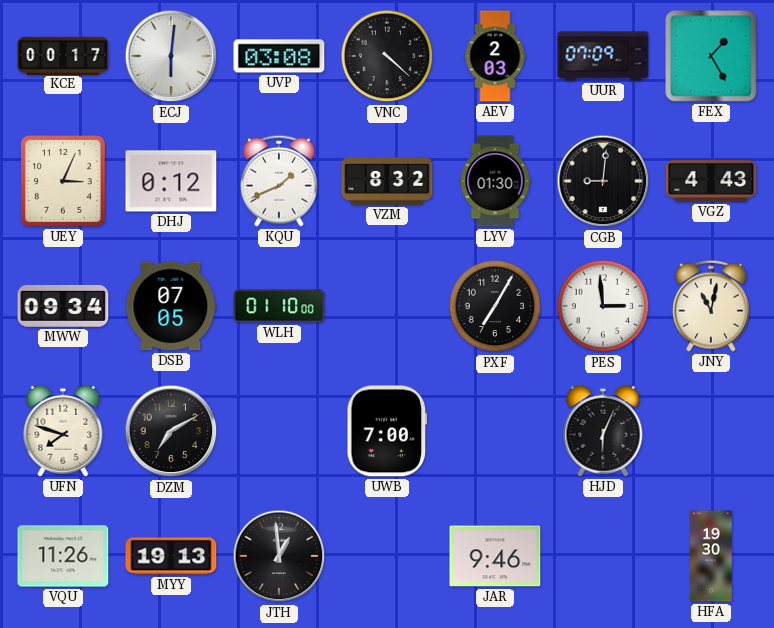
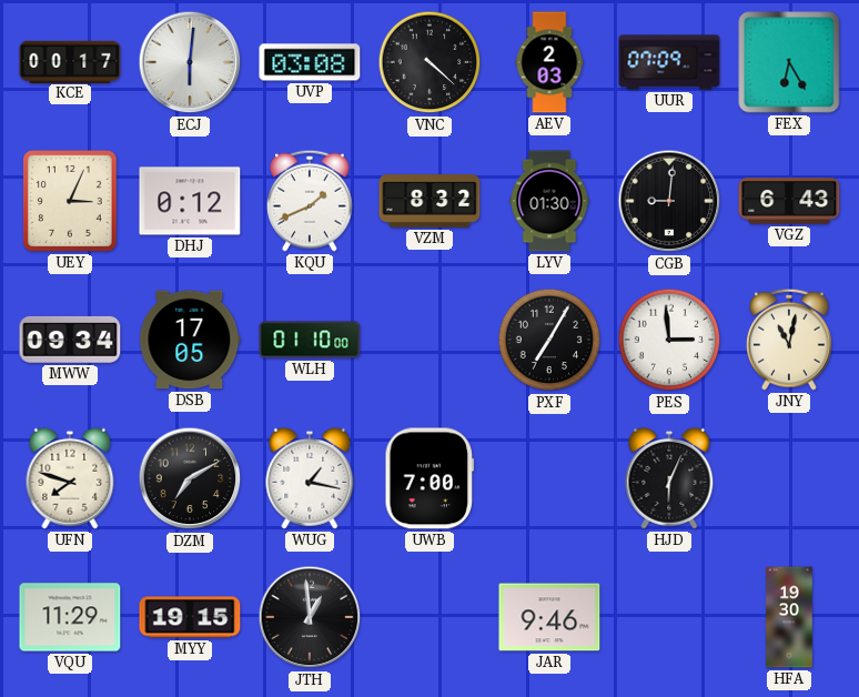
FEX: 1:25 -> 6:25
VGZ: 4:43 -> 6:43
DSB: 07:05 -> 17:05
WUG: none -> 1:17
VQU: 11:26 -> 11:29
MYY: 19:13 -> 19:15
